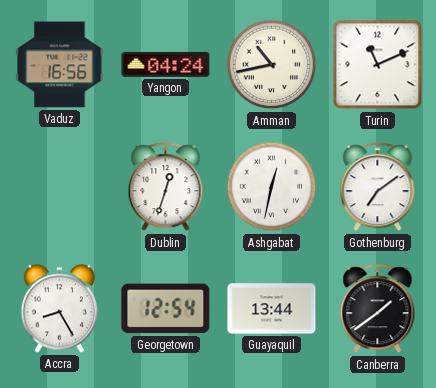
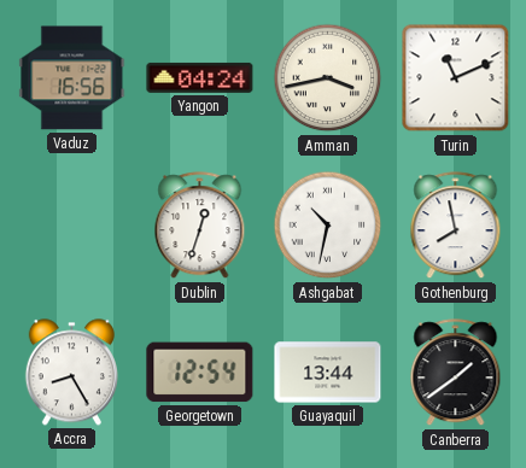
Amman: 10:43 -> 3:43
Ashgabat: 12:32 -> 10:32
Gothenburg: 7:09 -> 7:58
